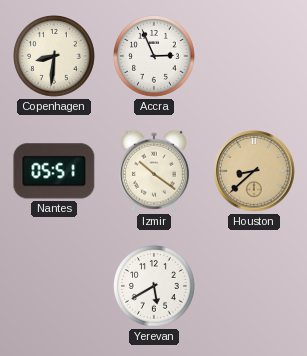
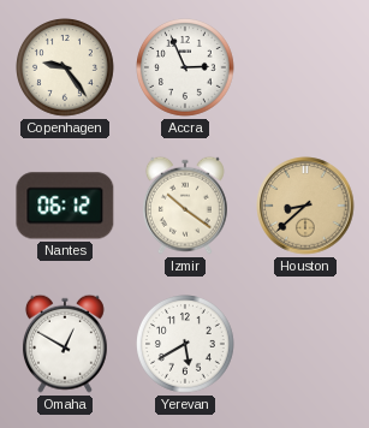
Copenhagen: 8:31 -> 9:24
Nantes: 05:51 -> 06:12
Omaha: none -> 12:50
